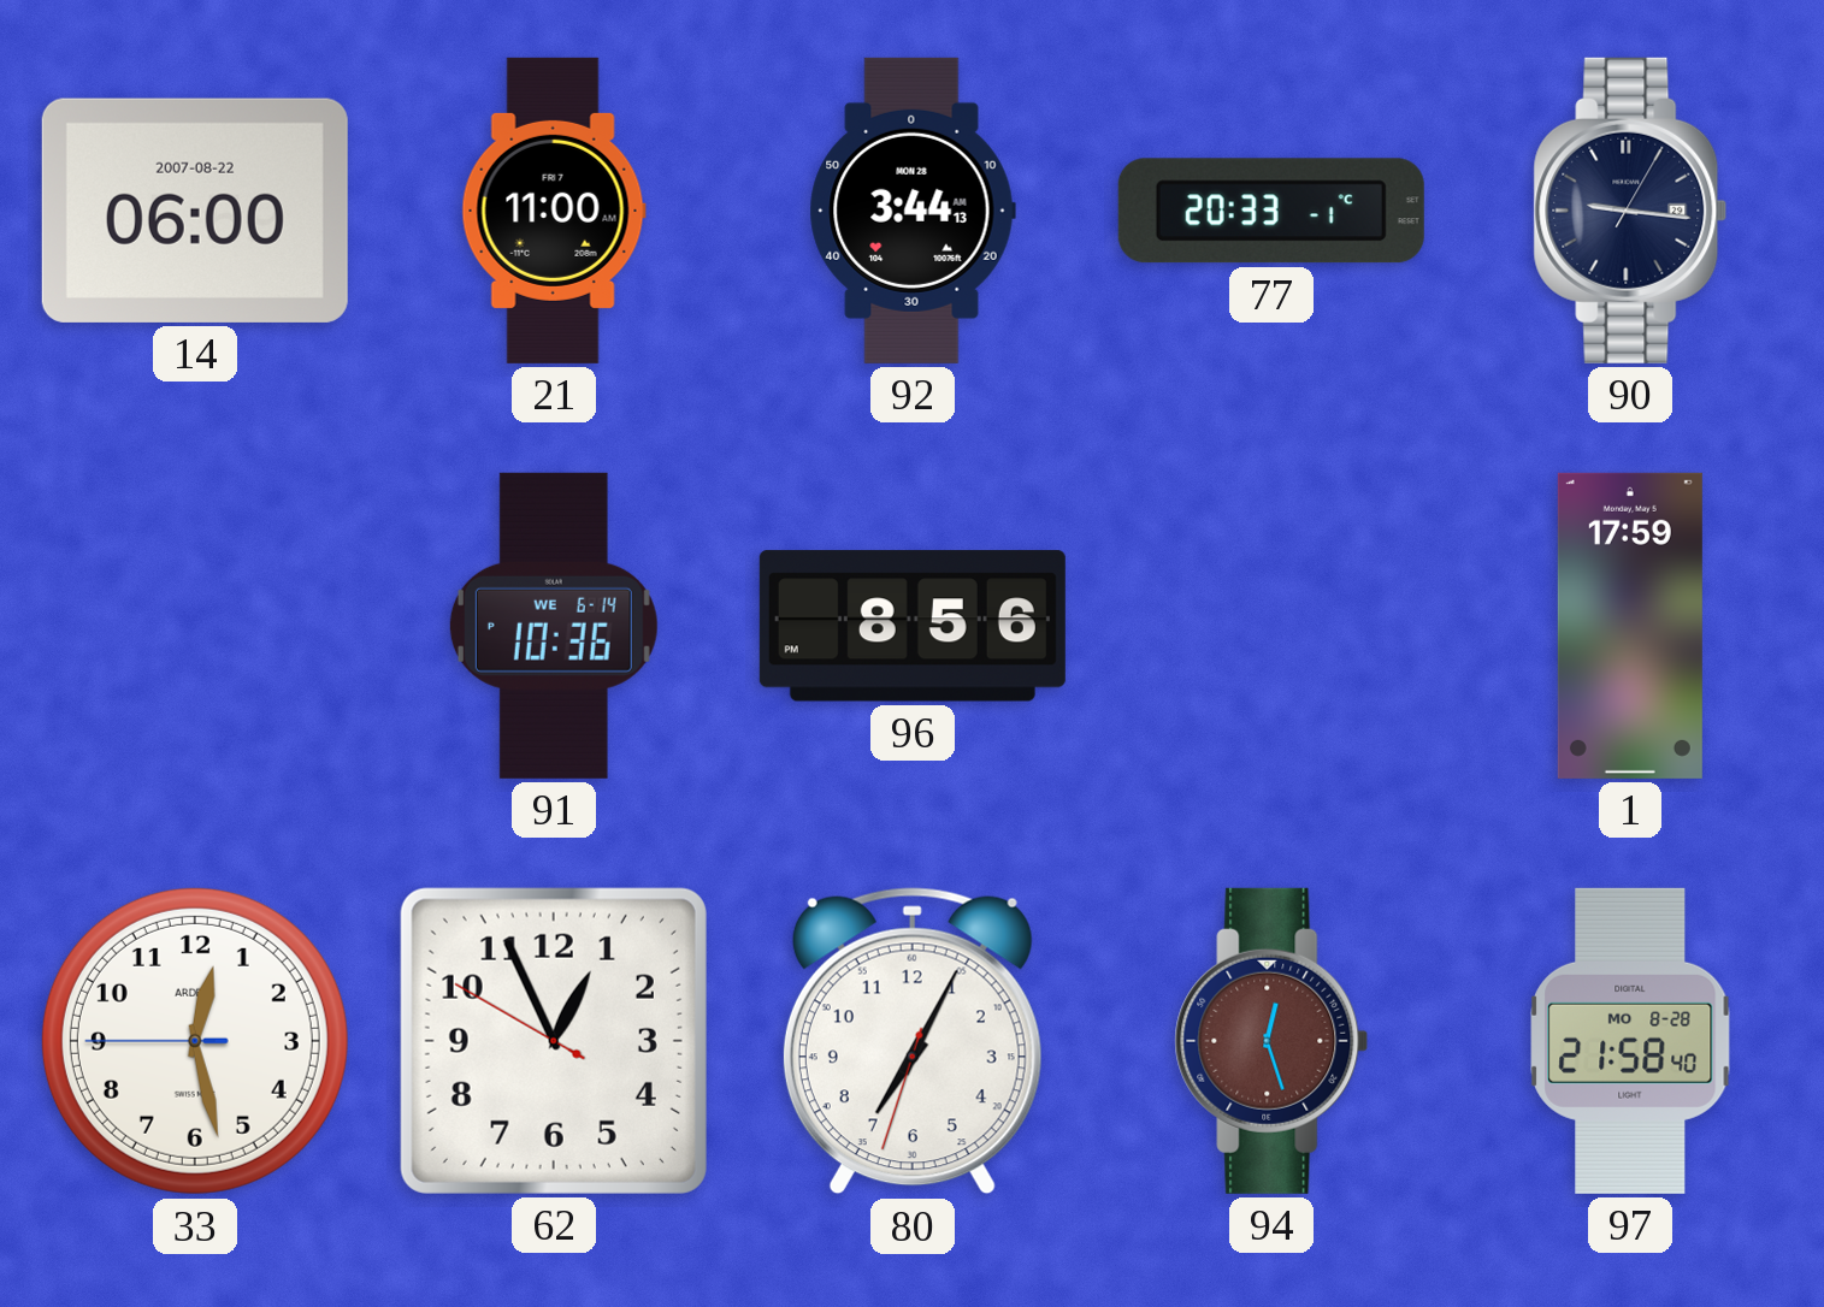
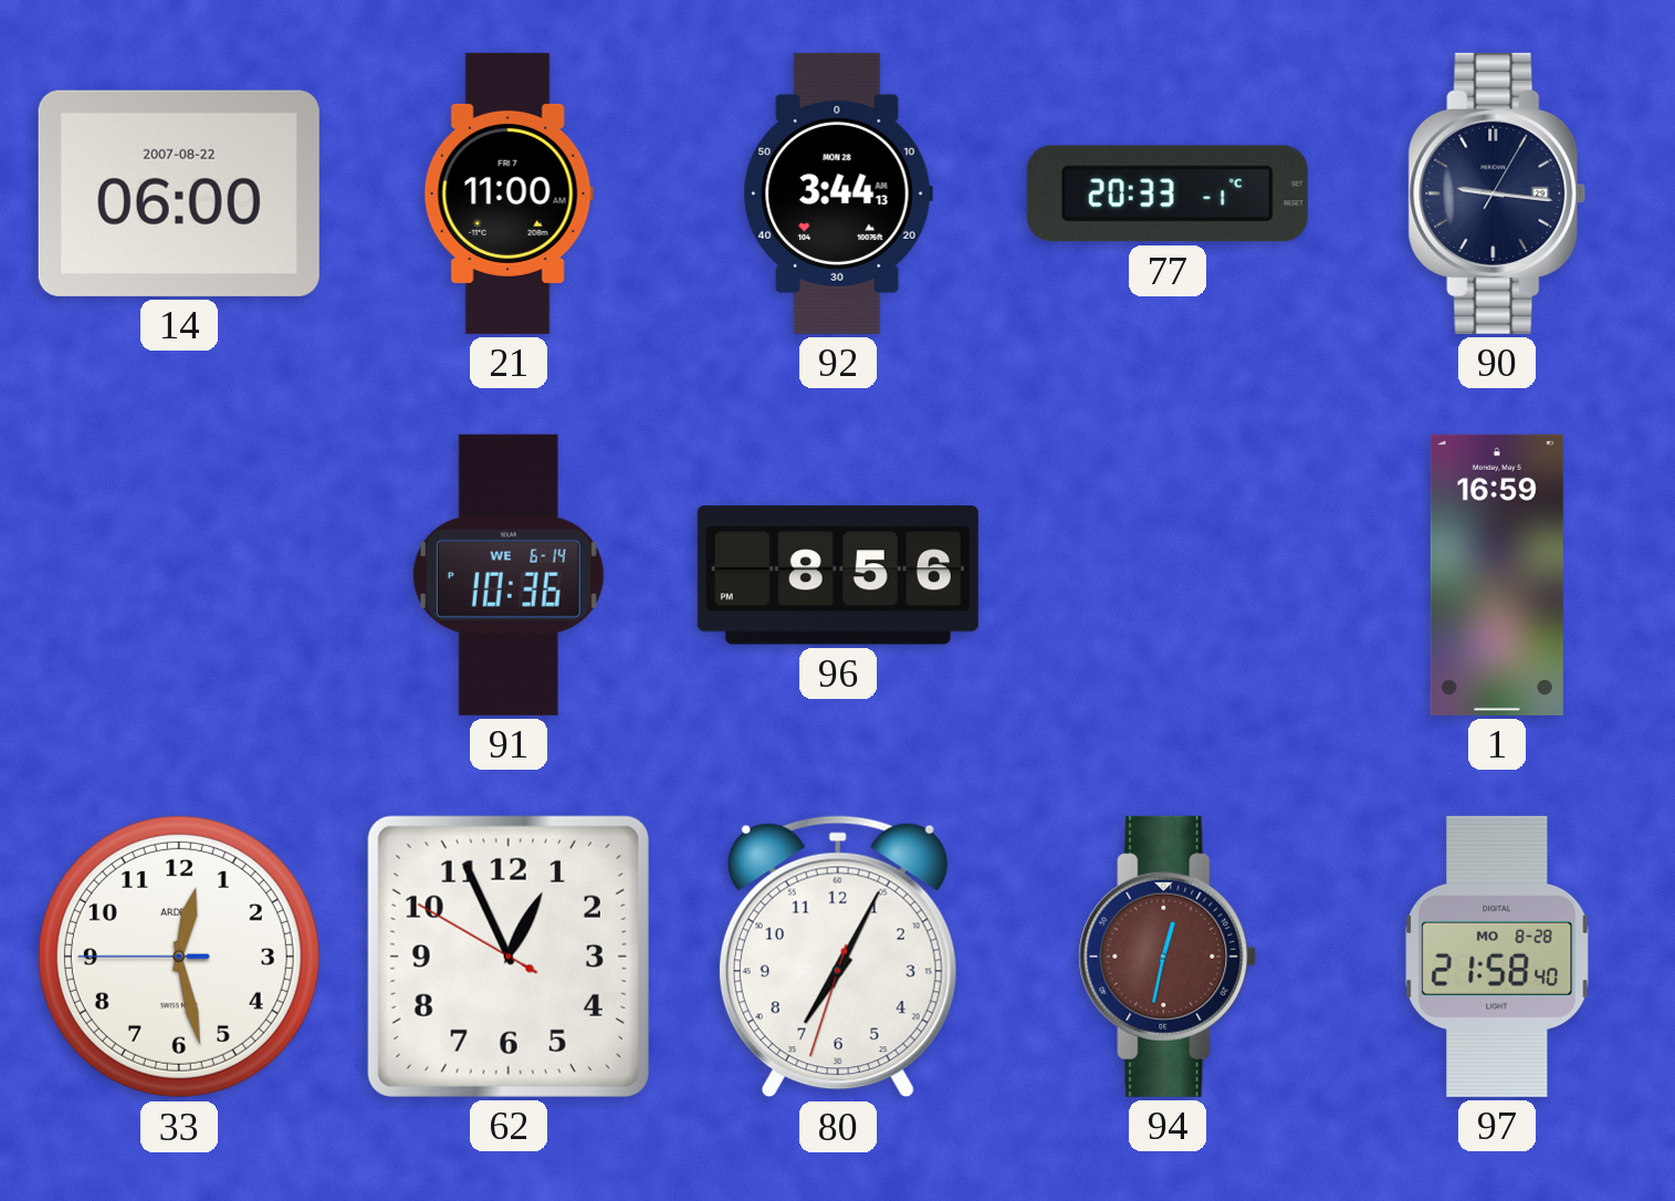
1: 17:59 -> 16:59
94: 12:27 -> 12:32
